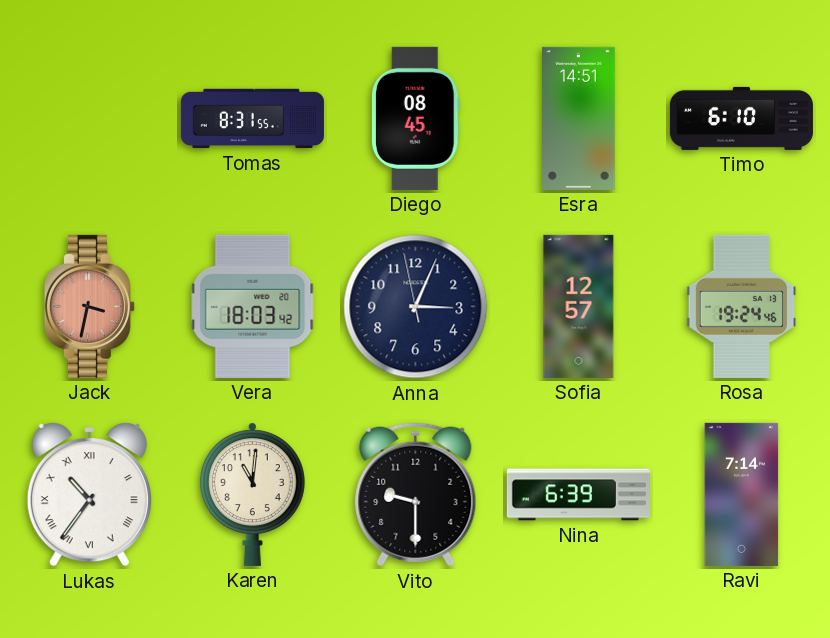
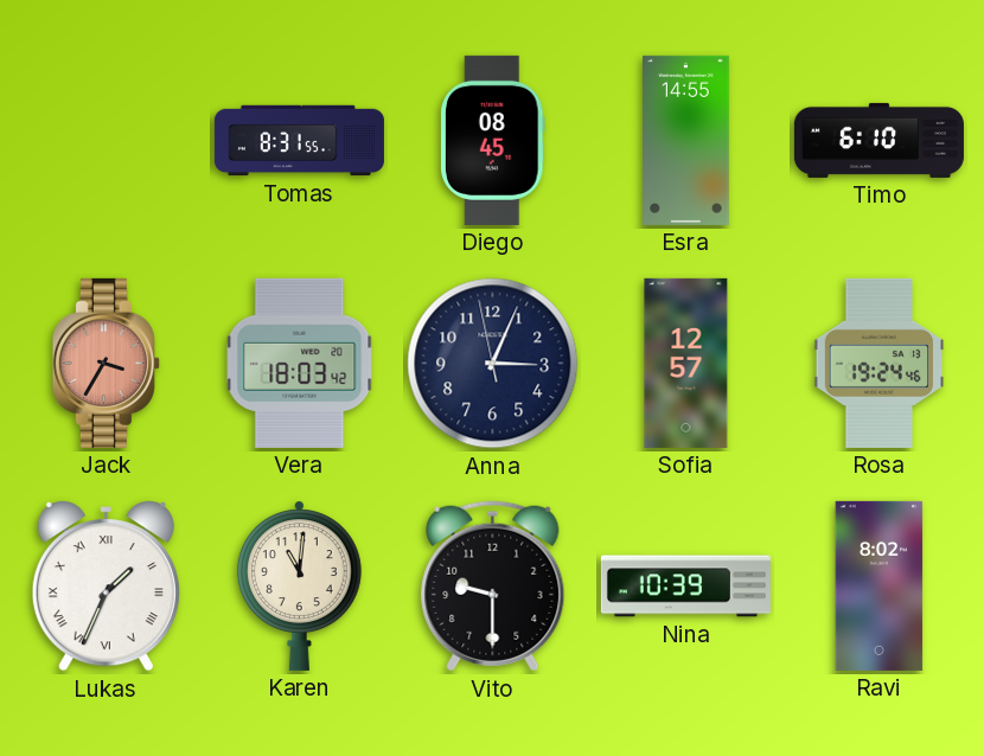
Esra: 14:51 -> 14:55
Jack: 3:32 -> 3:35
Lukas: 10:36 -> 1:34
Nina: 6:39 -> 10:39
Ravi: 7:14 -> 8:02
